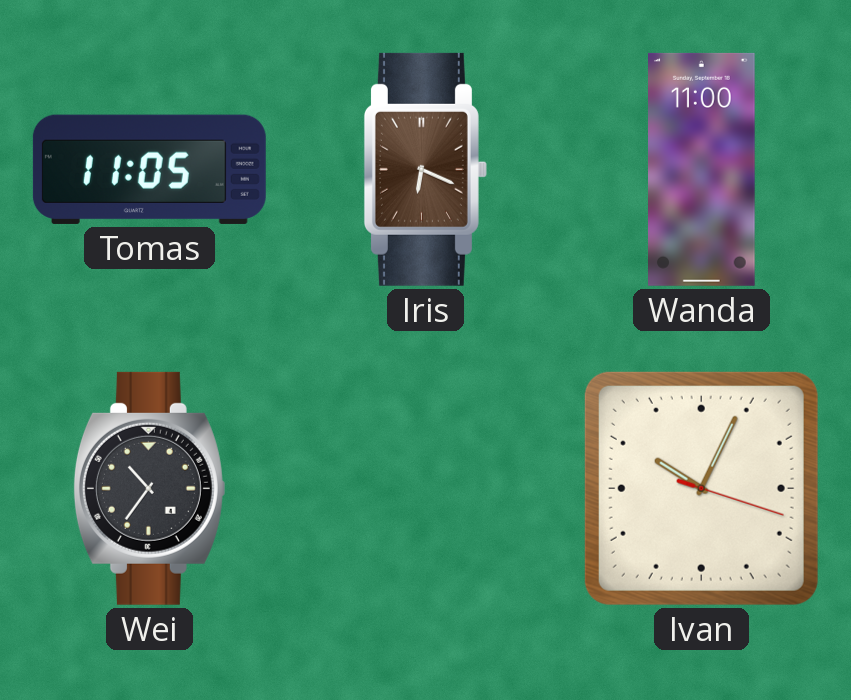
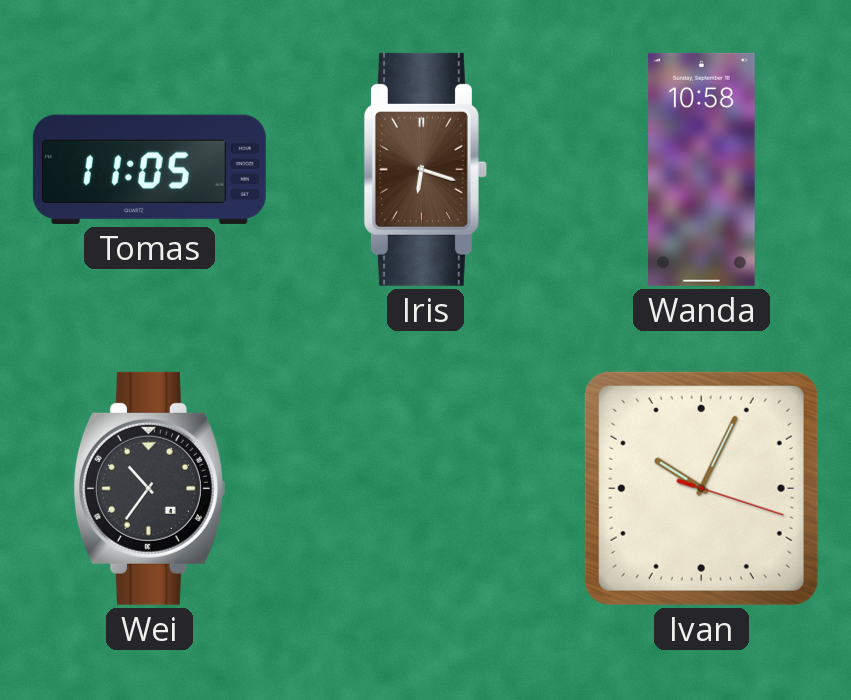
Iris: 6:19 -> 6:18
Wanda: 11:00 -> 10:58
